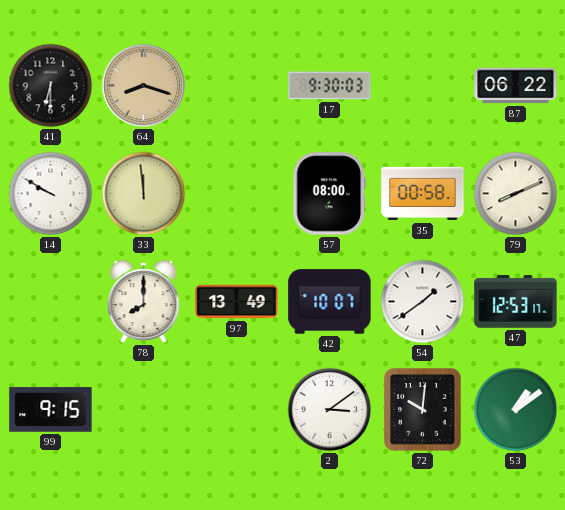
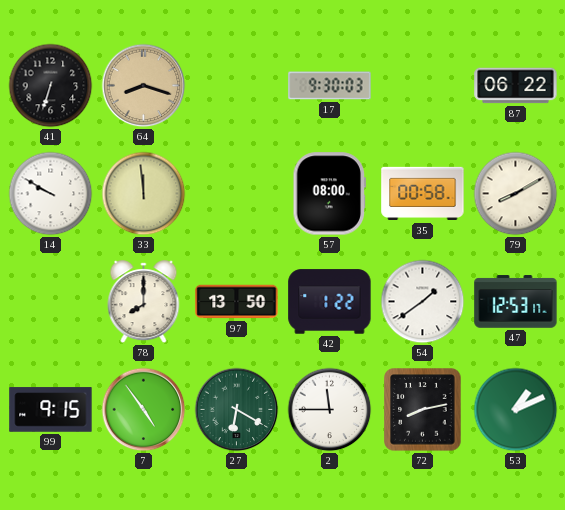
41: 6:30 -> 6:33
79: 8:11 -> 8:10
97: 13:49 -> 13:50
42: 10:07 -> 1:22
7: none -> 4:54
27: none -> 6:20
2: 3:09 -> 11:45
72: 10:01 -> 8:13
53: 1:09 -> 1:11
